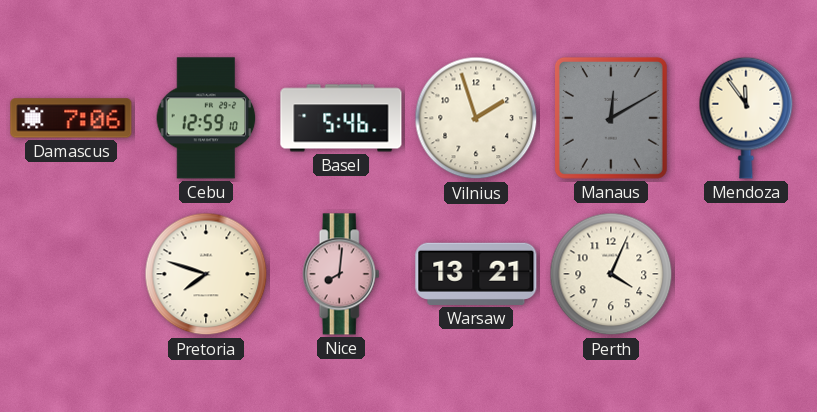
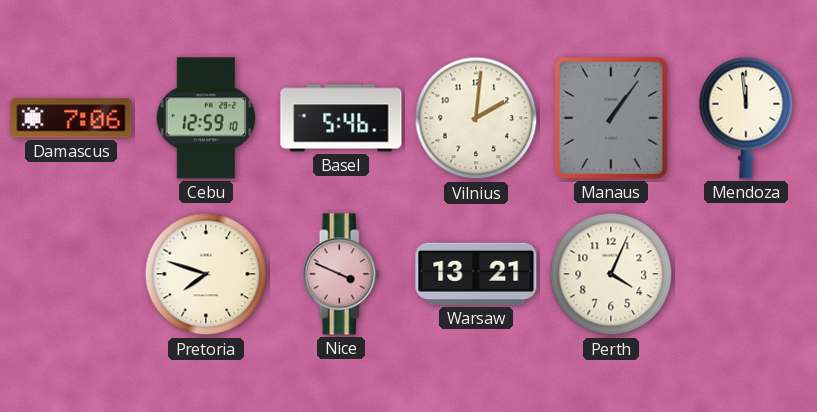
Vilnius: 1:57 -> 2:01
Manaus: 12:10 -> 1:06
Mendoza: 11:54 -> 11:59
Nice: 8:01 -> 3:49
